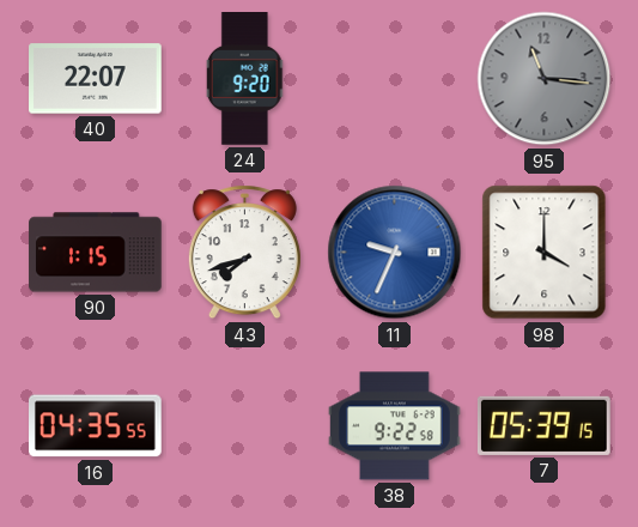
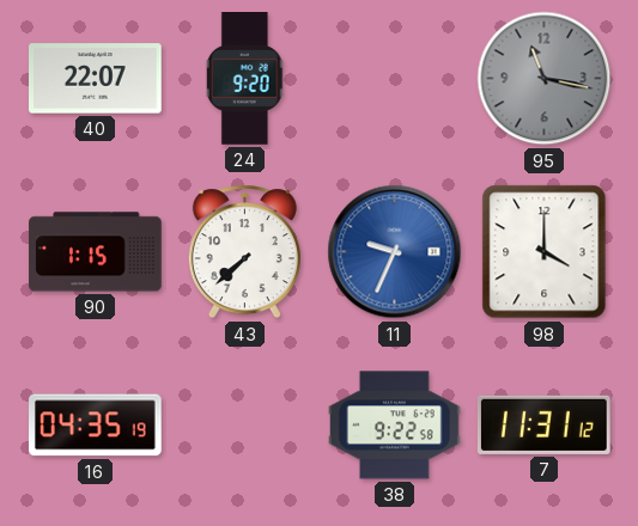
95: 11:16 -> 11:17
43: 7:42 -> 7:38
16: 04:35:55 -> 04:35:19
7: 05:39 -> 11:31
